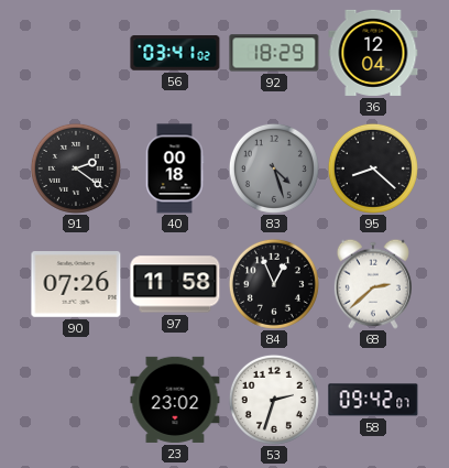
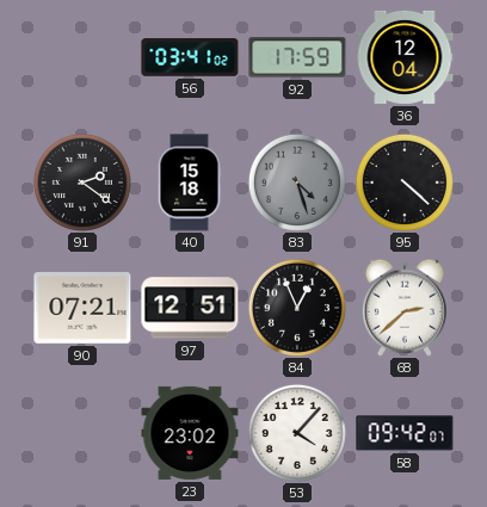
92: 18:29 -> 17:59
40: 00:18 -> 15:18
95: 8:22 -> 4:22
90: 07:26 -> 07:21
97: 11:58 -> 12:51
53: 2:33 -> 4:07
